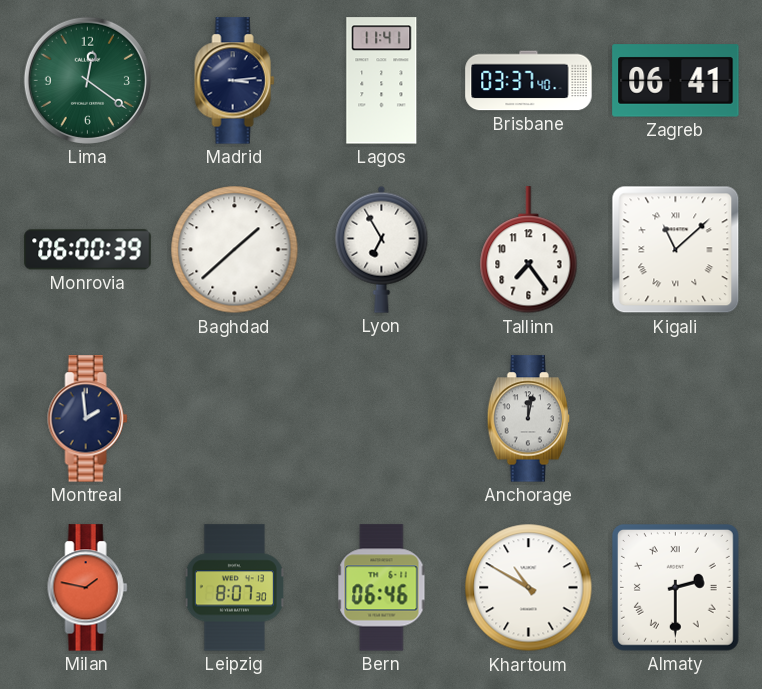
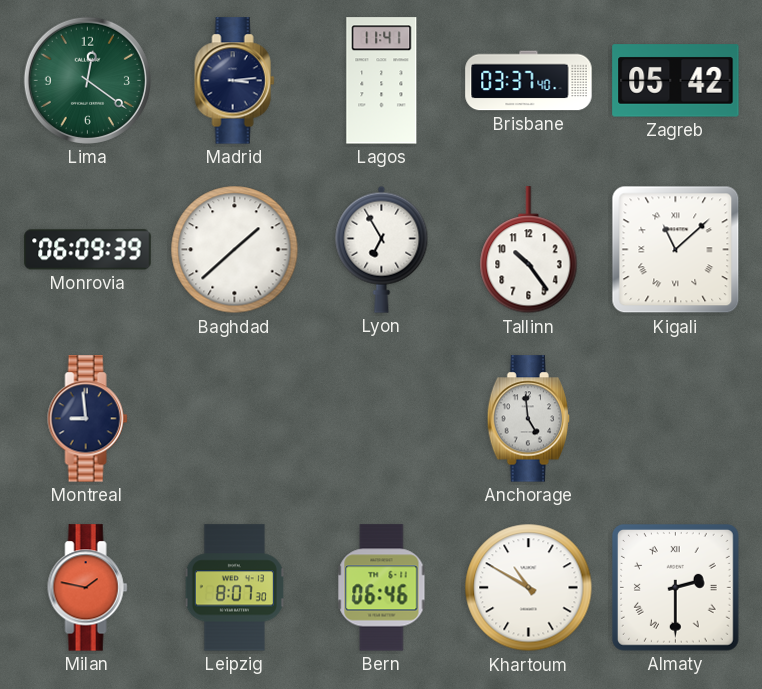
Zagreb: 06:41 -> 05:42
Monrovia: 06:00 -> 06:09
Tallinn: 7:24 -> 10:24
Montreal: 1:59 -> 8:59
Anchorage: 12:02 -> 4:59
